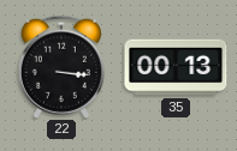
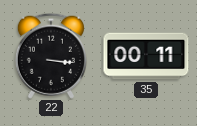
35: 00:13 -> 00:11
